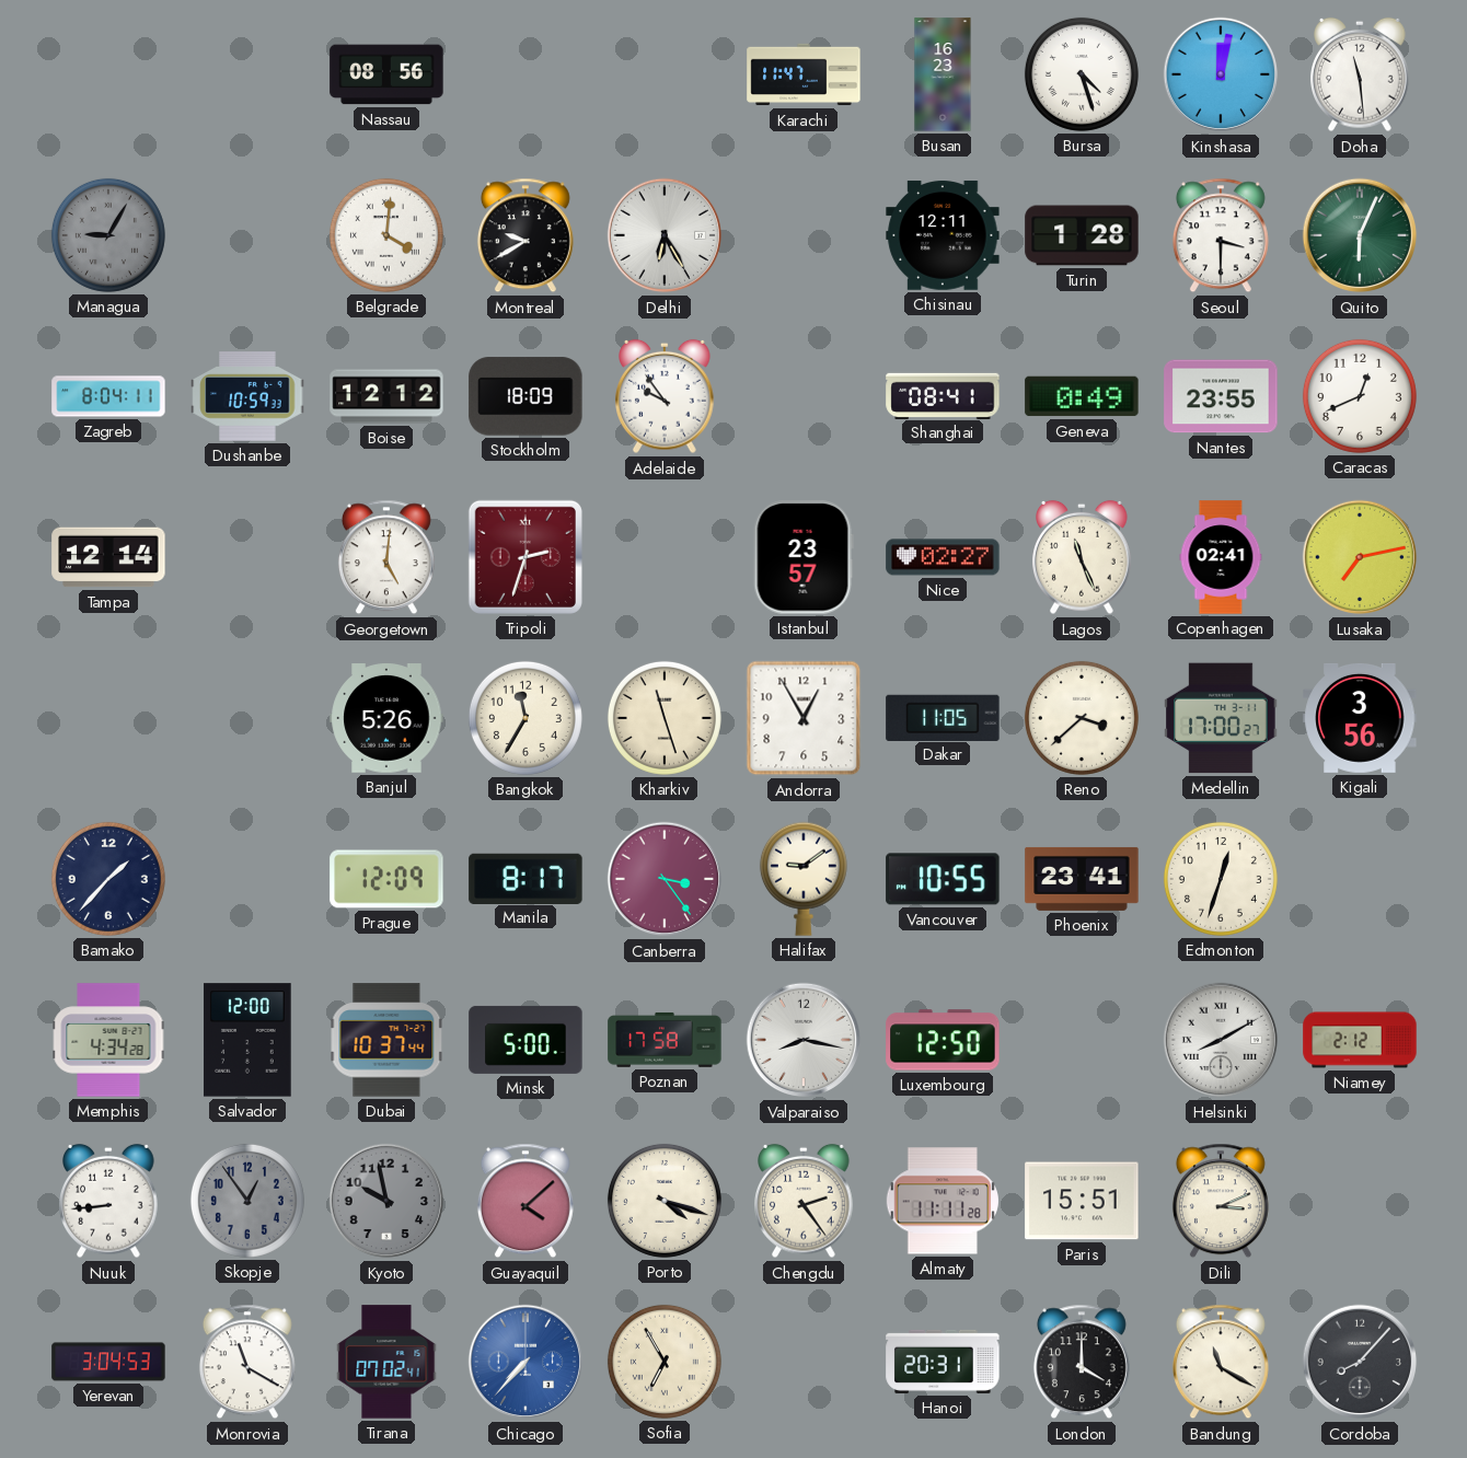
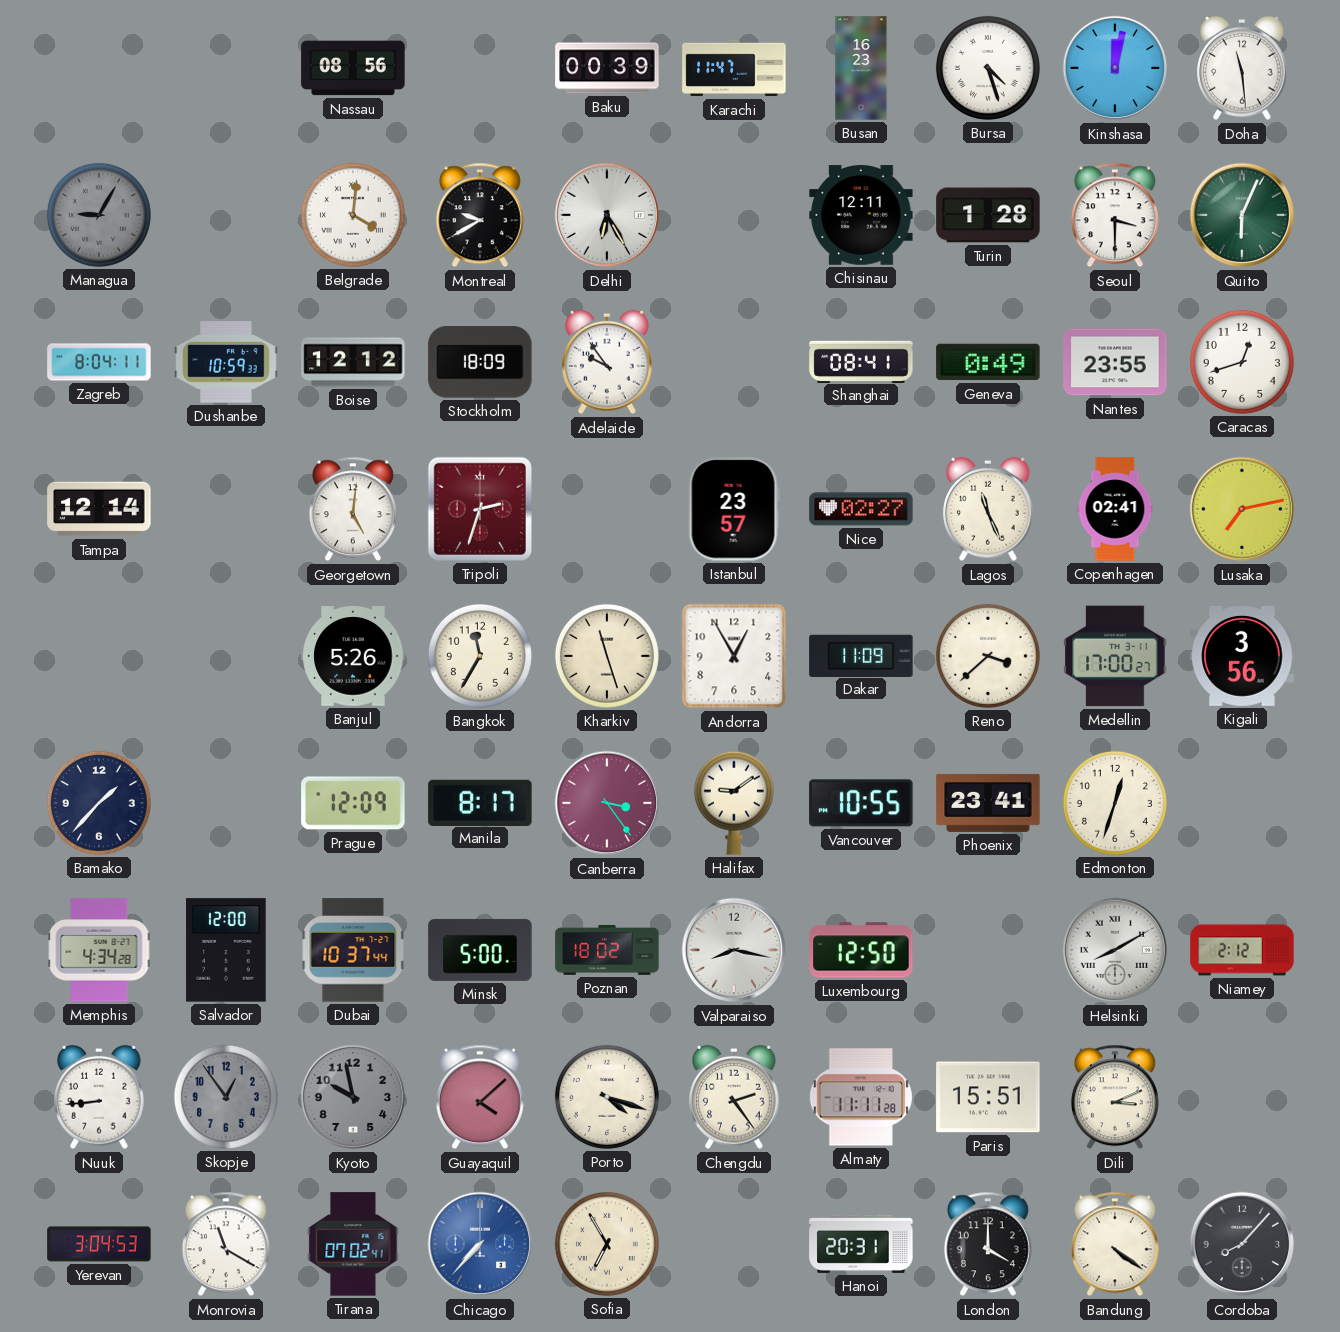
Baku: none -> 00:39
Caracas: 12:41 -> 12:42
Dakar: 11:05 -> 11:09
Poznan: 17:58 -> 18:02
Bandung: 11:20 -> 4:21
